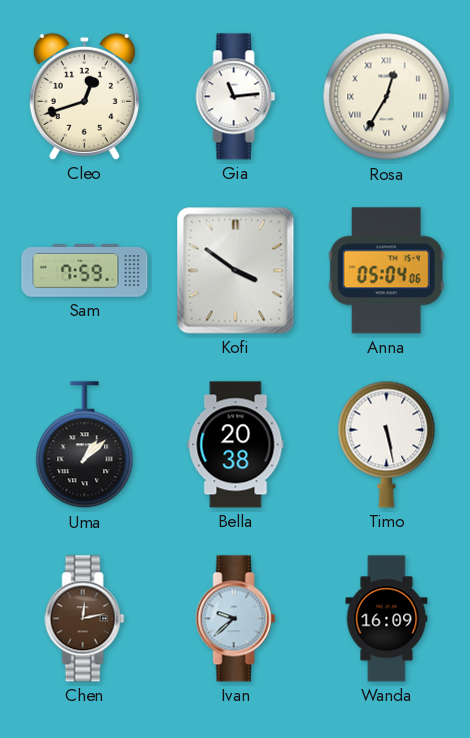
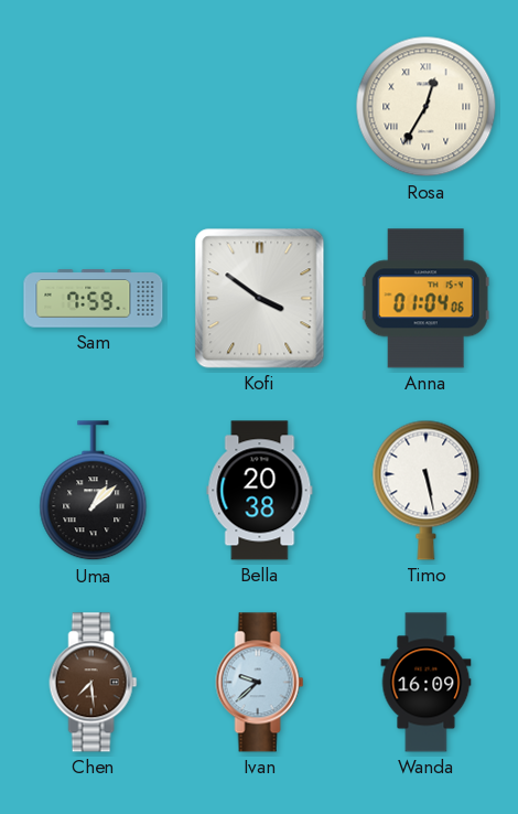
Cleo: 12:42 -> none
Gia: 11:14 -> none
Anna: 05:04 -> 01:04
Chen: 12:13 -> 7:29
